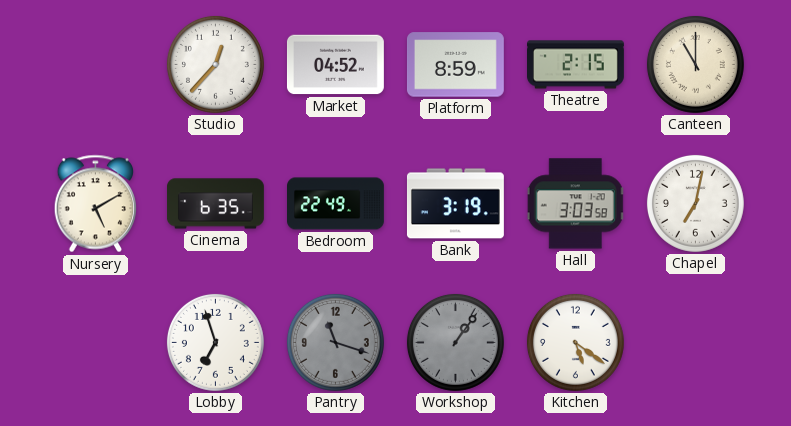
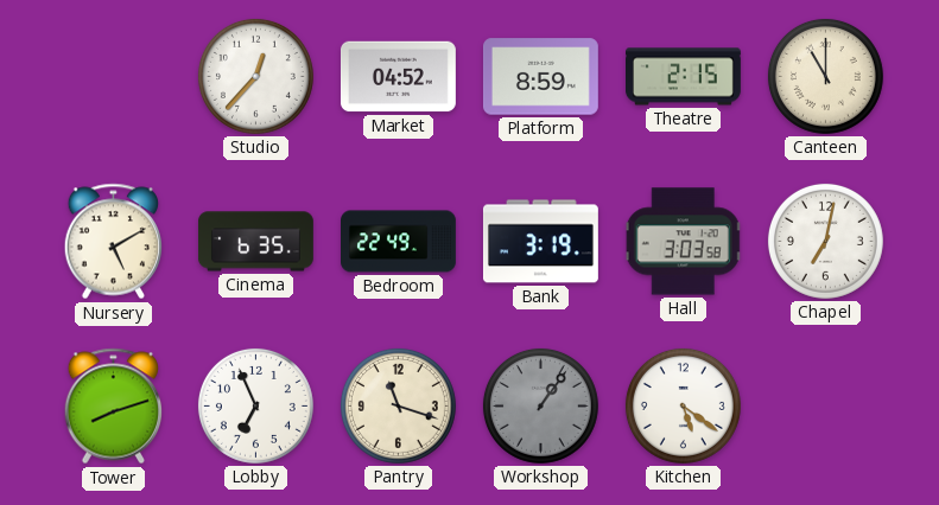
Tower: none -> 8:12
Lobby: 6:57 -> 6:56
Pantry dial: grey -> cream
